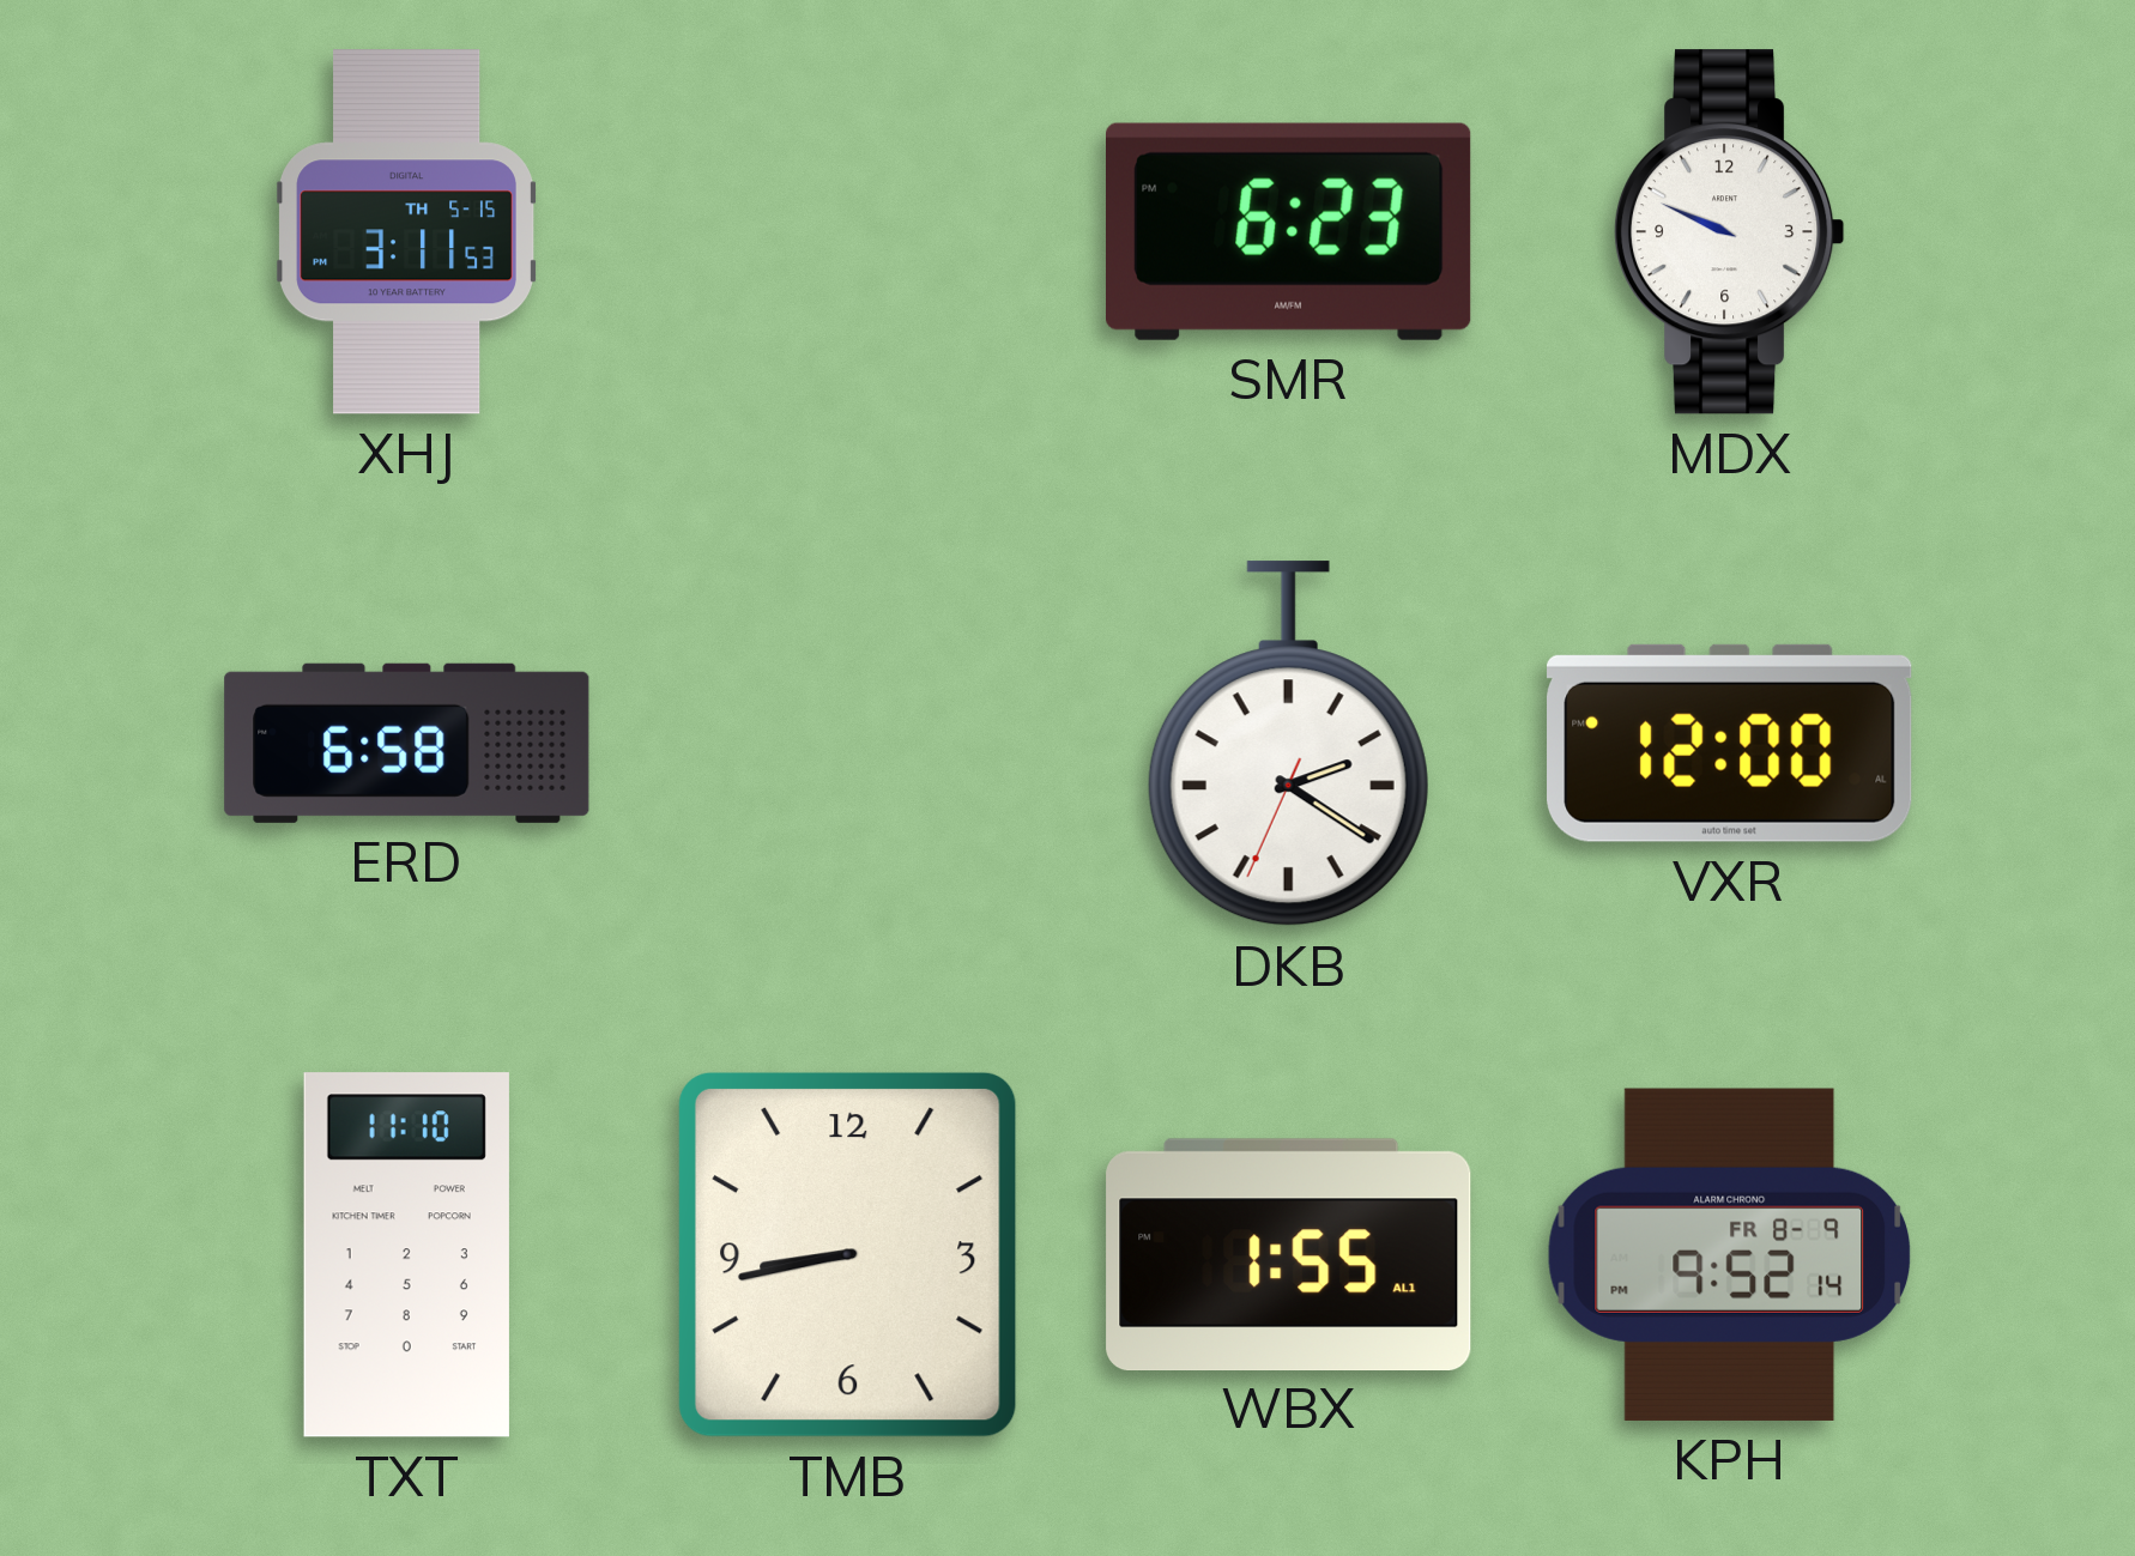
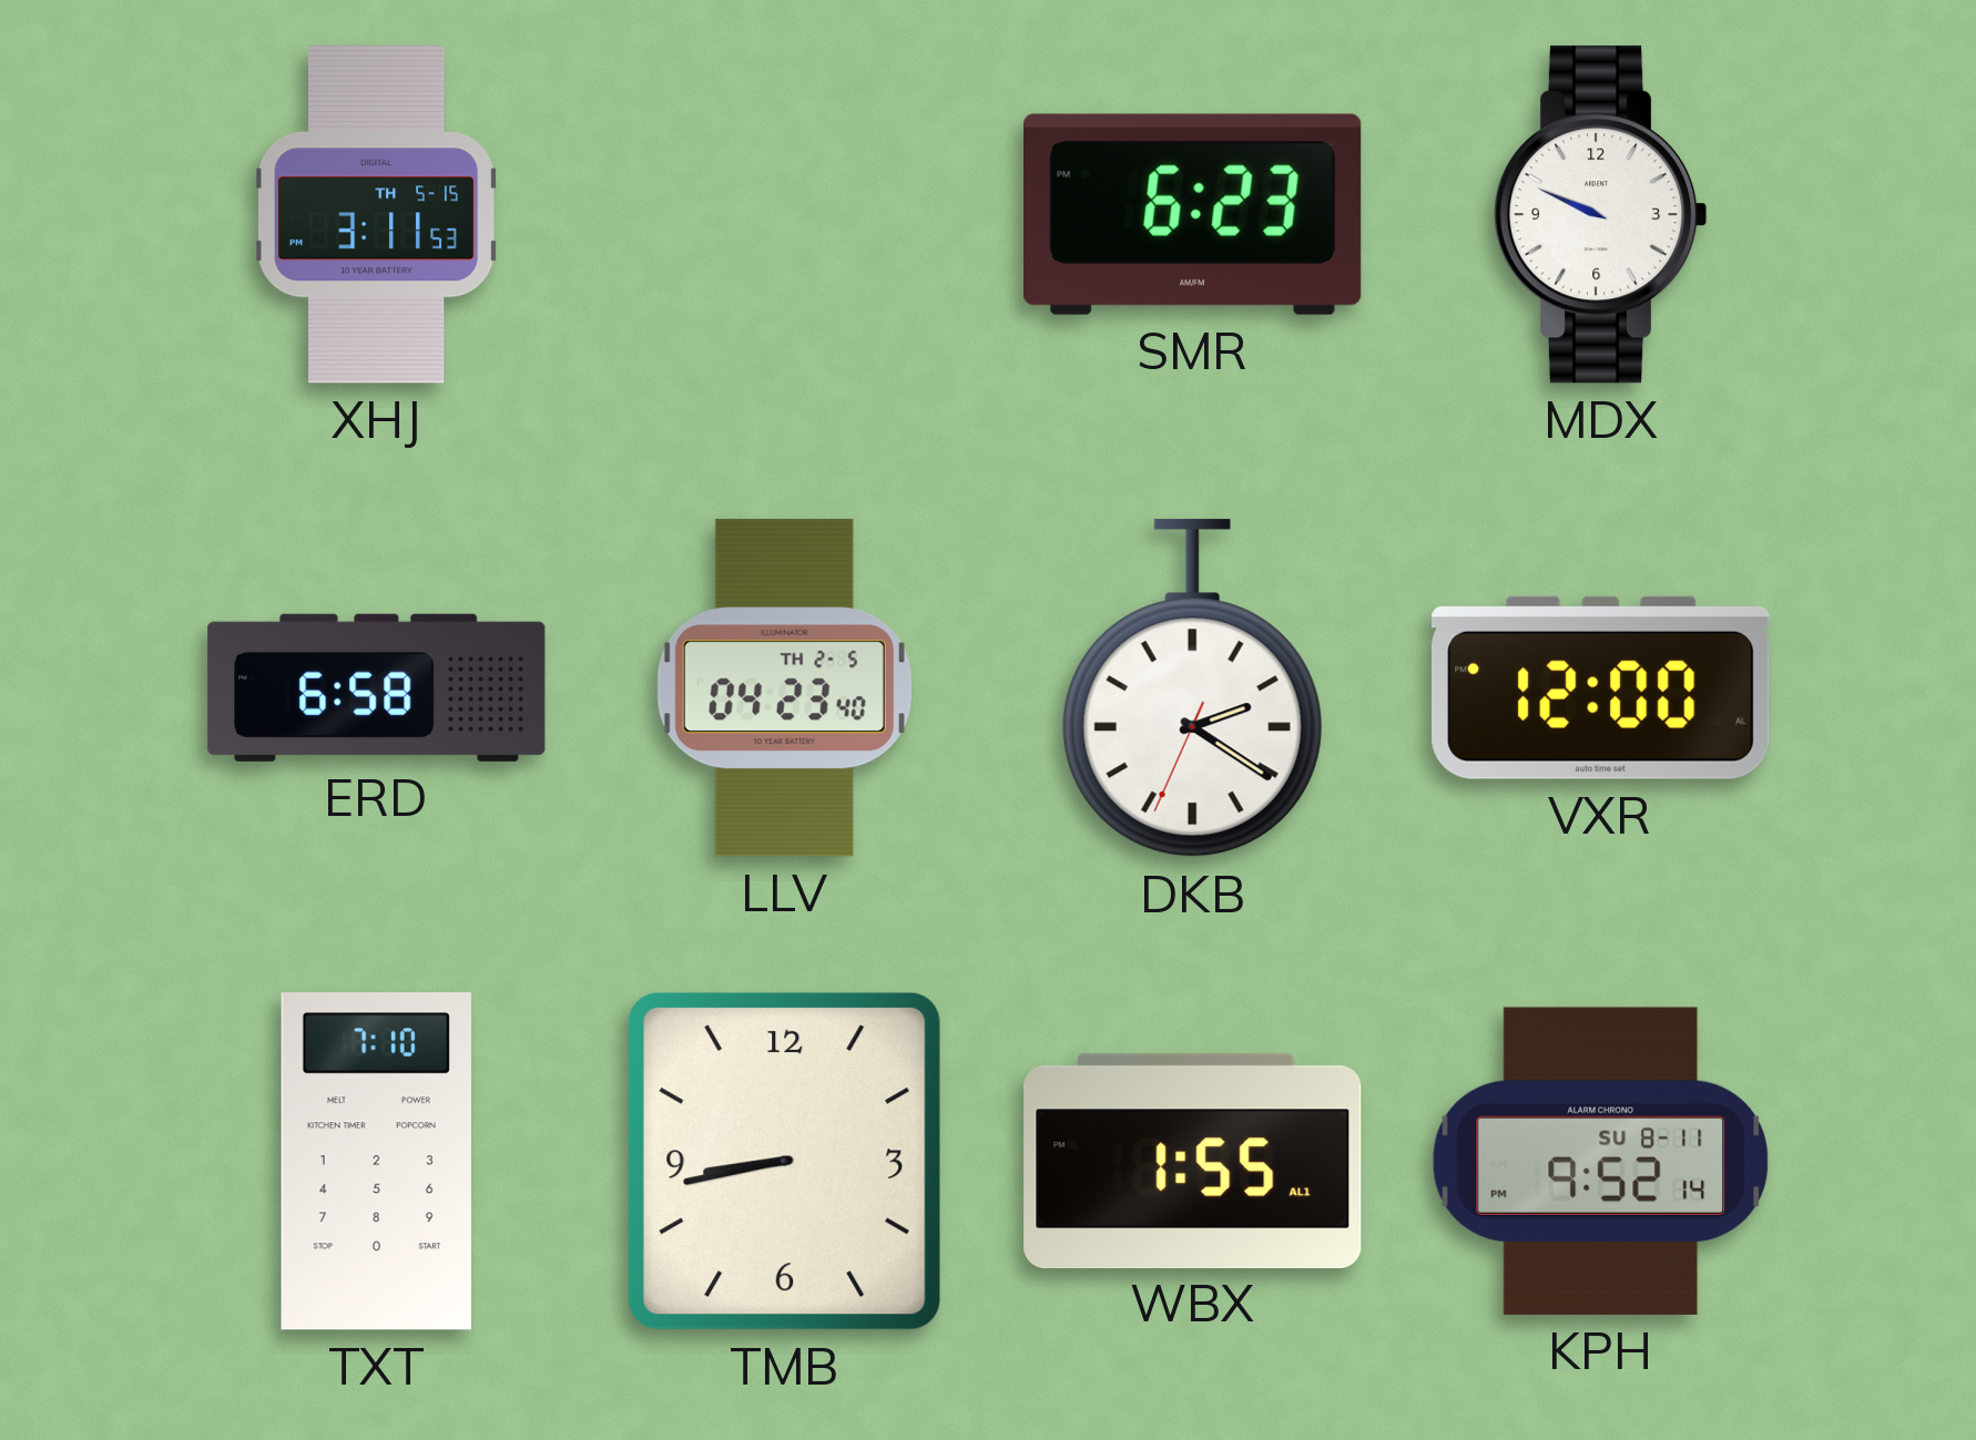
LLV: none -> 04:23
TXT: 11:10 -> 7:10
KPH date: FR 8-9 -> SU 8-11
